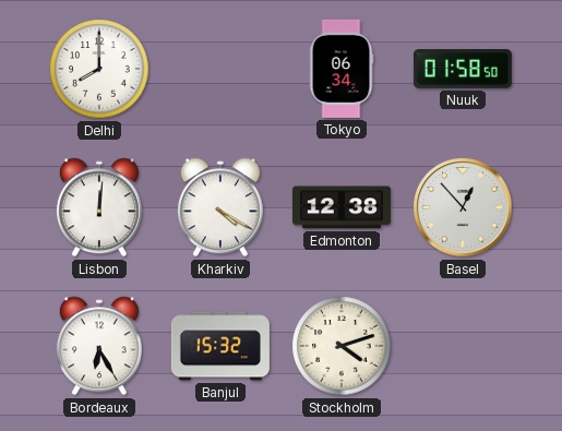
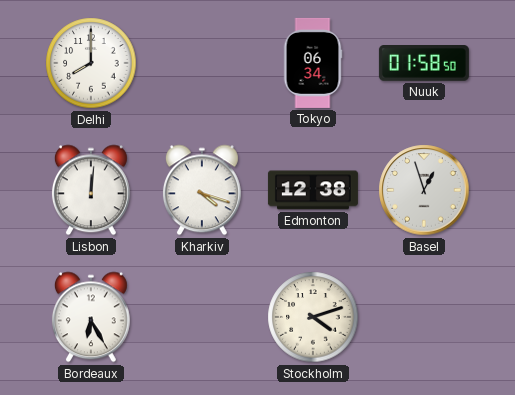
Kharkiv: 4:20 -> 4:18
Basel: 12:53 -> 12:57
Banjul: 15:32 -> none
